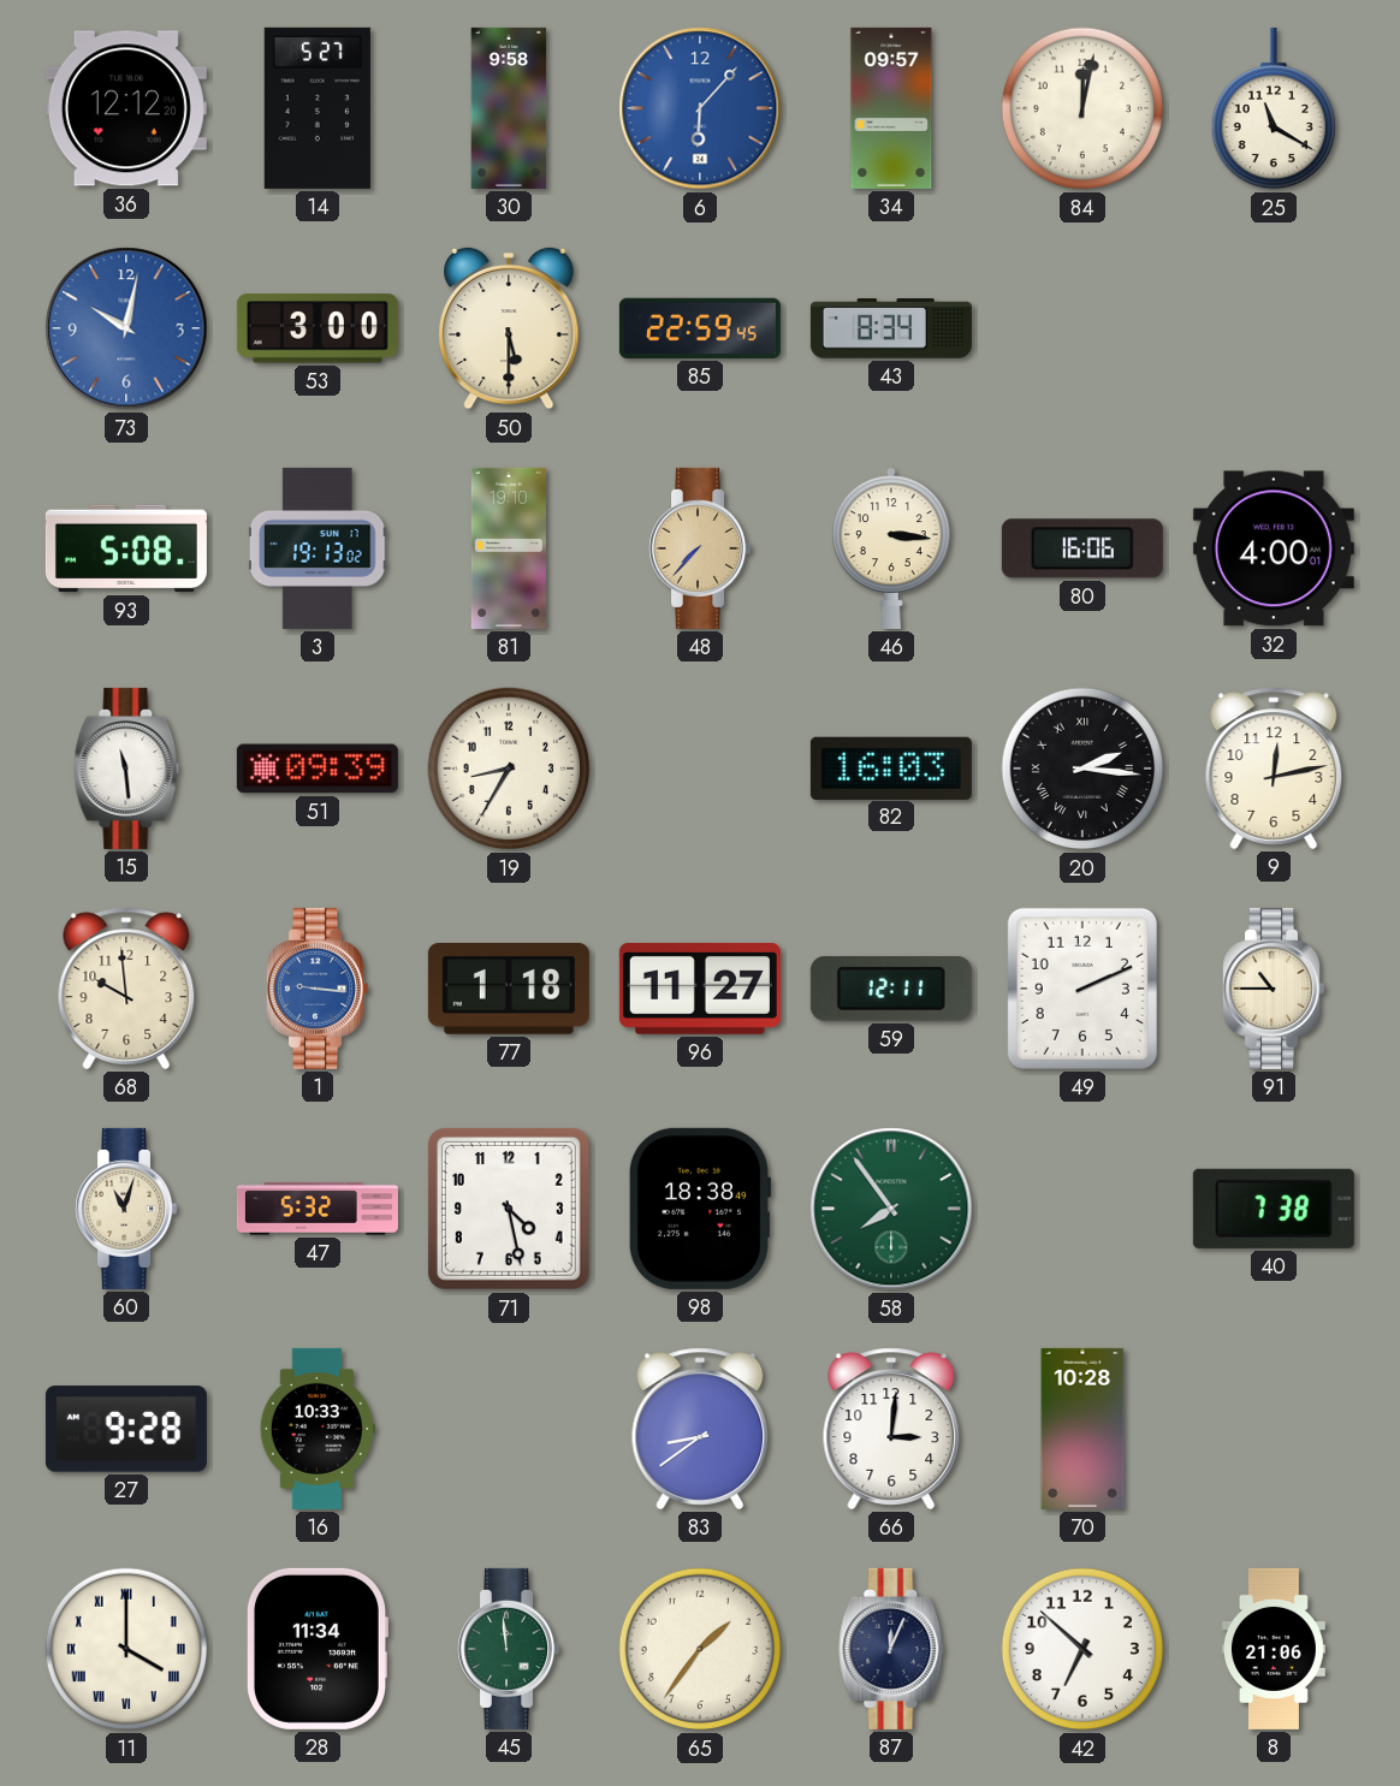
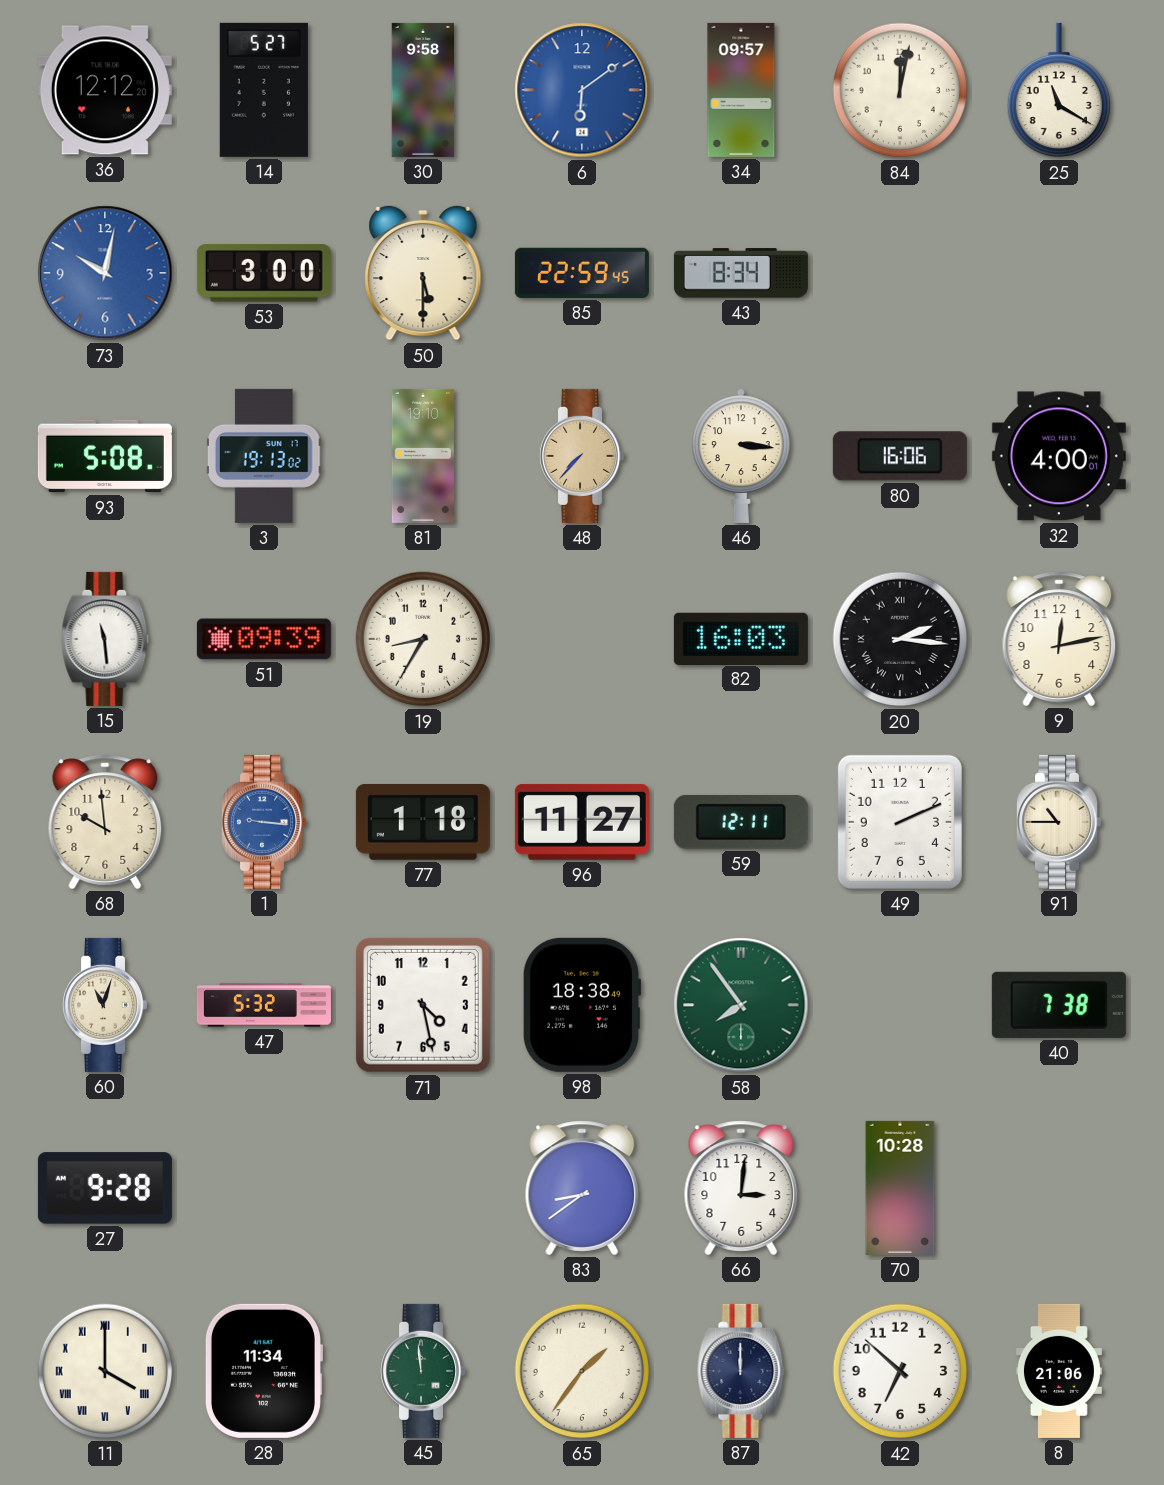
6: 6:07 -> 6:09
16: 10:33 -> none
87: 12:04 -> 12:00
